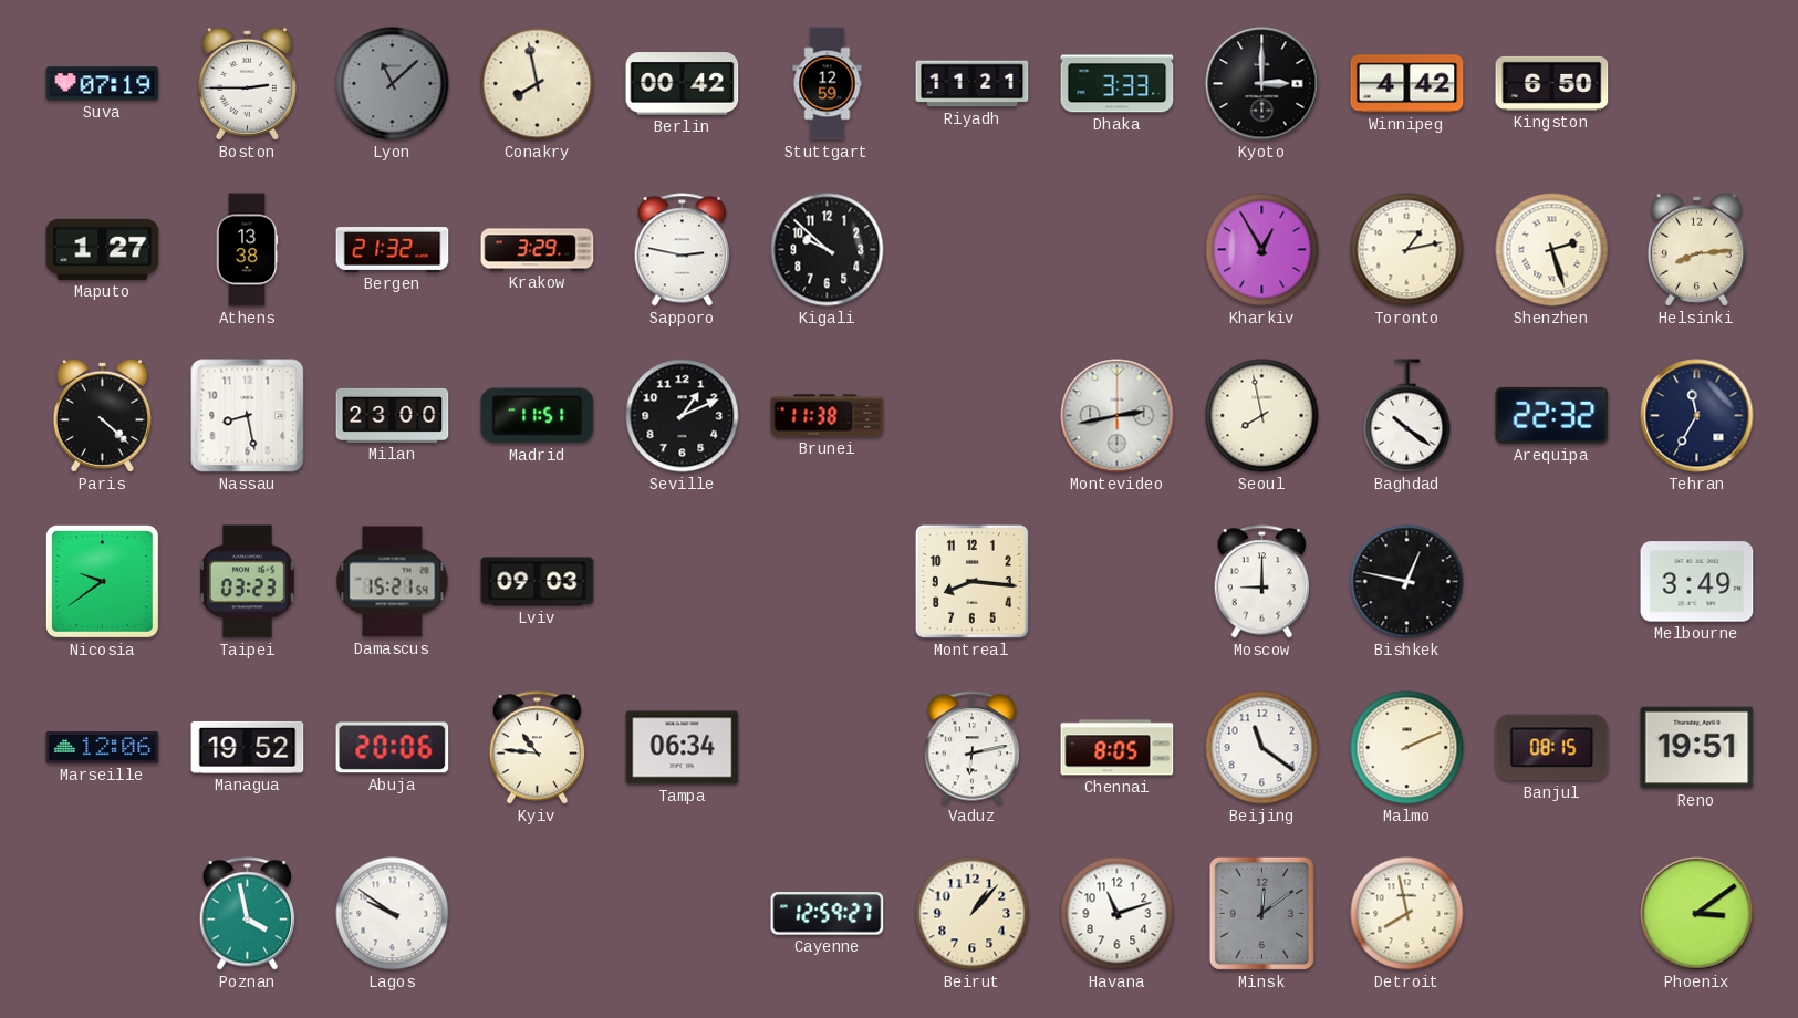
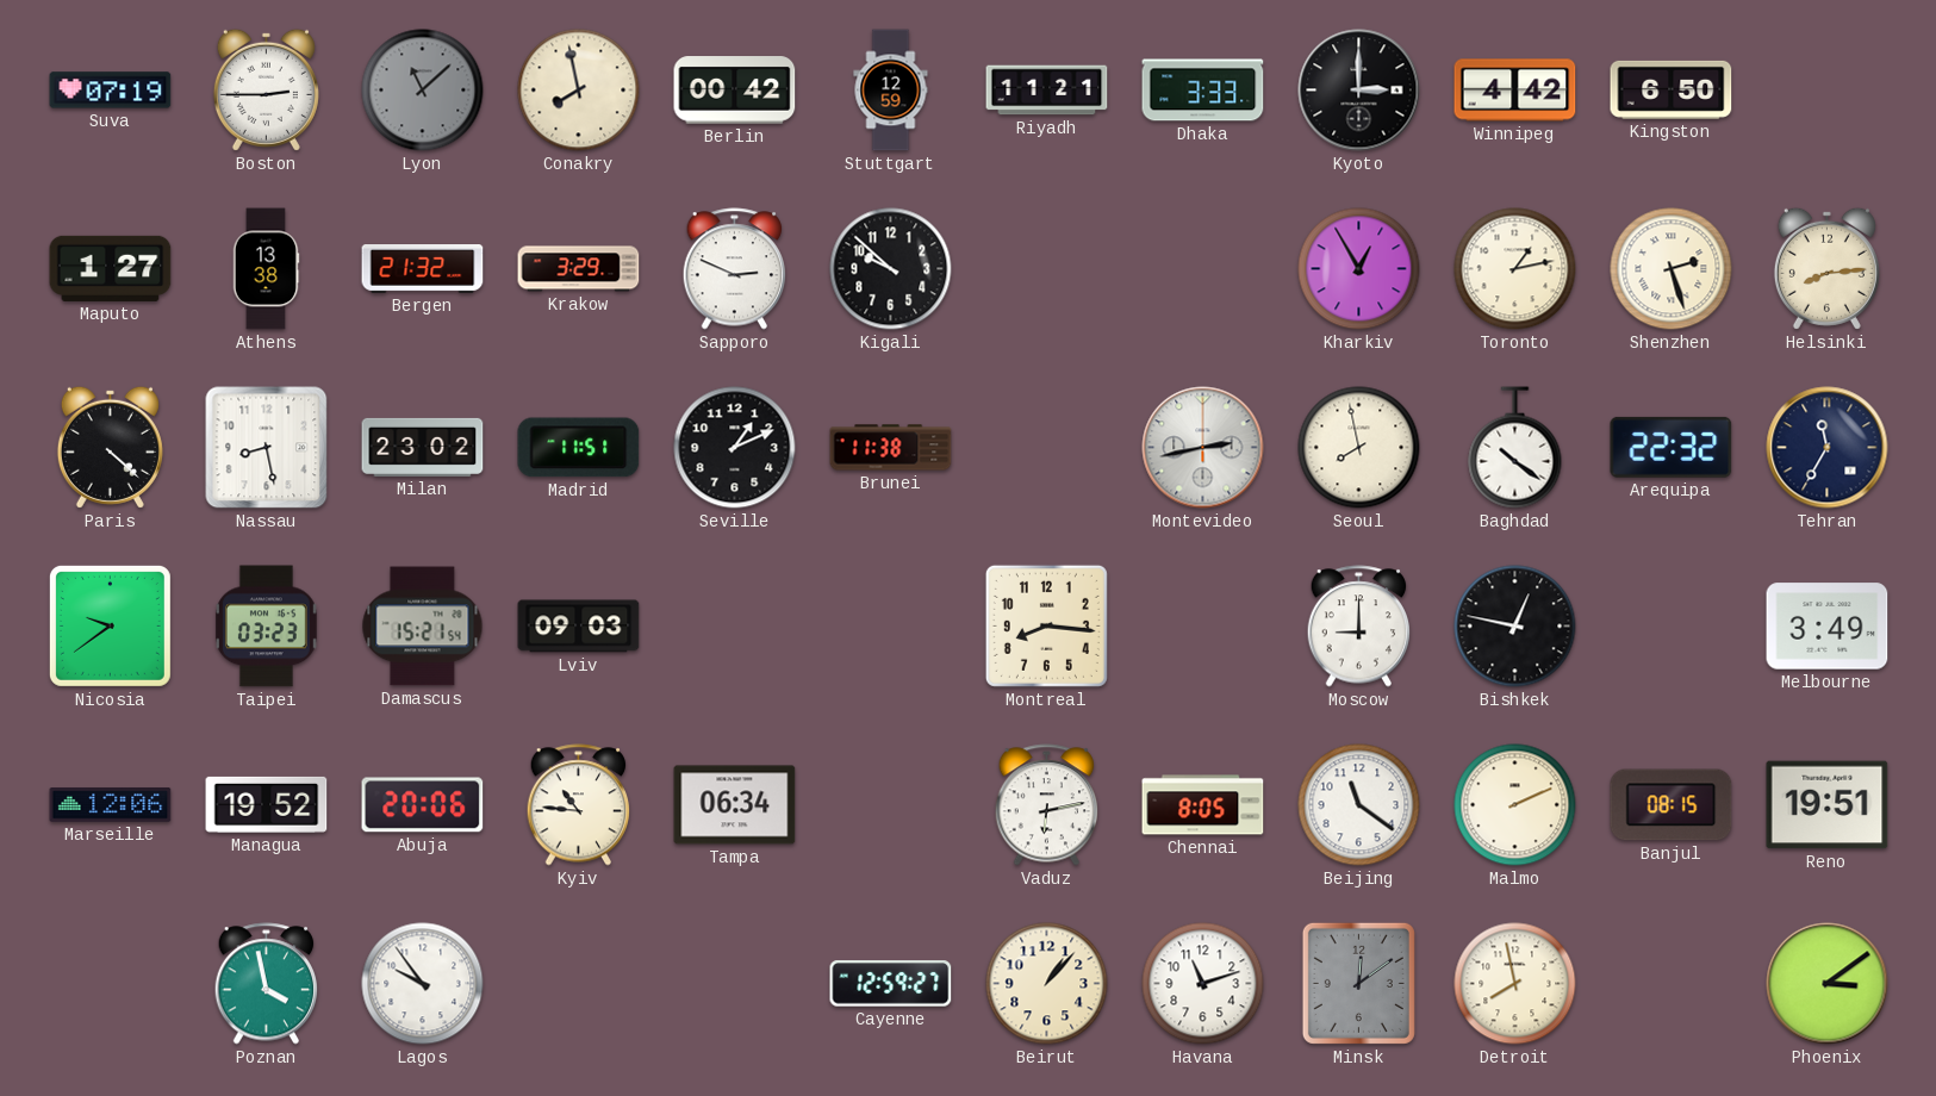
Sapporo: 2:47 -> 2:49
Milan: 23:00 -> 23:02
Lagos: 9:51 -> 9:54
